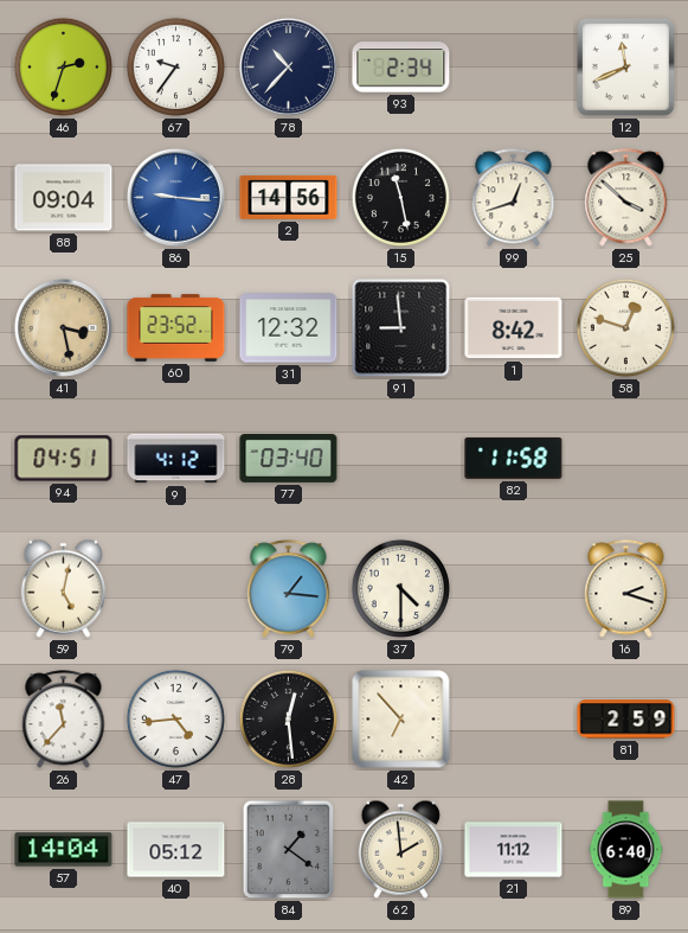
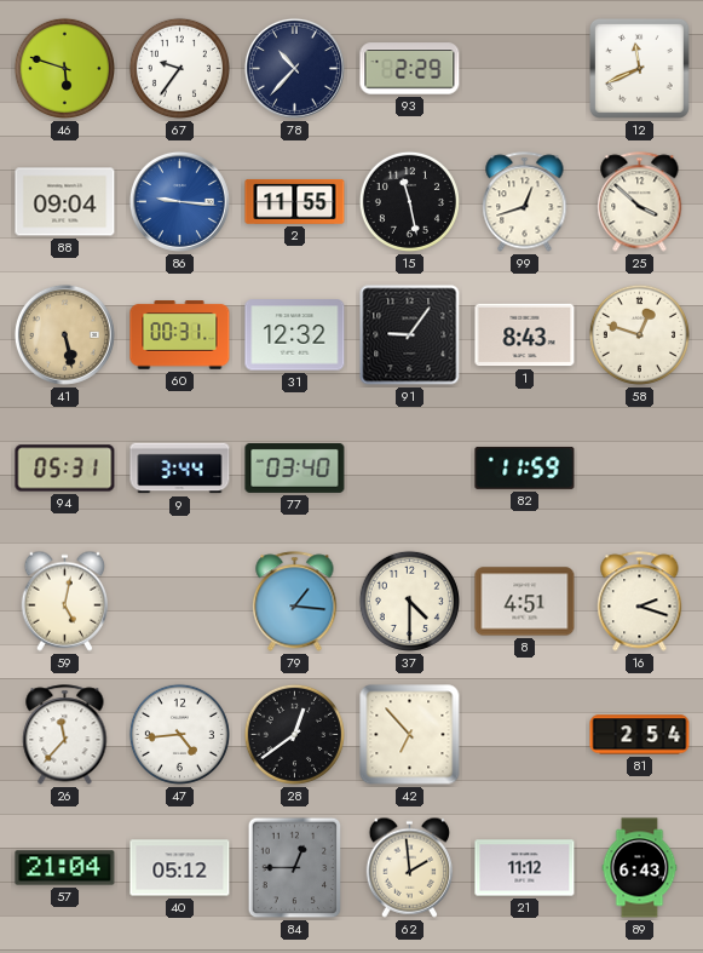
46: 2:33 -> 5:48
93: 2:34 -> 2:29
2: 14:56 -> 11:55
41: 3:28 -> 5:28
60: 23:52 -> 00:31
91: 8:59 -> 9:06
1: 8:42 -> 8:43
94: 04:51 -> 05:31
9: 4:12 -> 3:44
82: 11:58 -> 11:59
8: none -> 4:51
28: 12:29 -> 12:39
81: 2:59 -> 2:54
57: 14:04 -> 21:04
84: 1:21 -> 12:45
89: 6:40 -> 6:43
